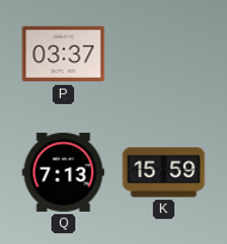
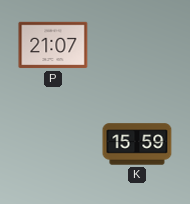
P: 03:37 -> 21:07
Q: 7:13 -> none
